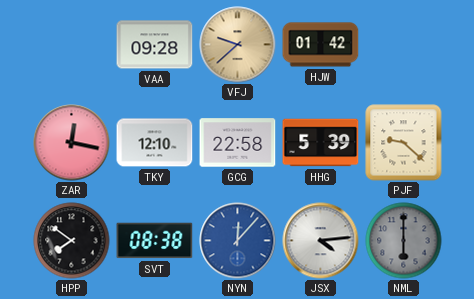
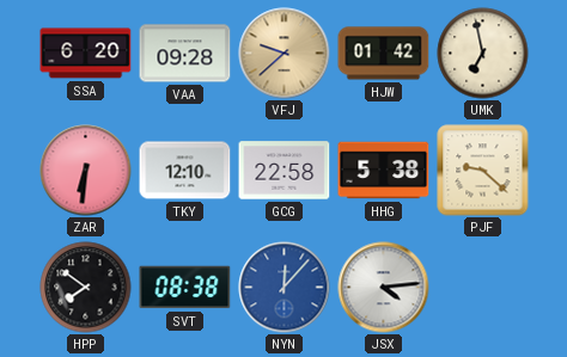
SSA: none -> 6:20
UMK: none -> 6:58
ZAR: 12:17 -> 6:31
HHG: 5:39 -> 5:38
NML: 6:00 -> none
